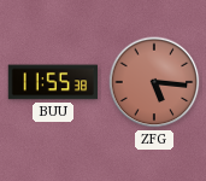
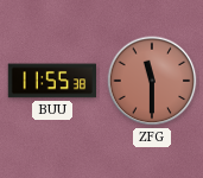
ZFG: 5:16 -> 11:30
